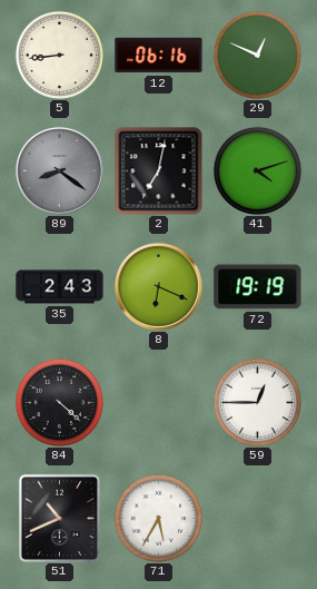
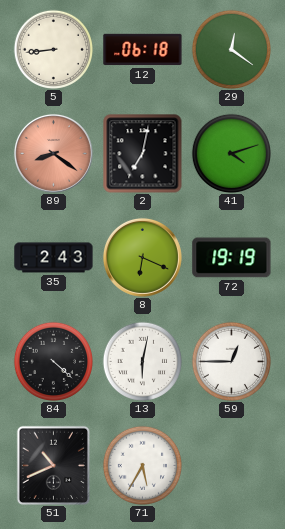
12: 06:16 -> 06:18
29: 12:49 -> 12:21
89 dial: grey -> salmon
13: none -> 6:02
